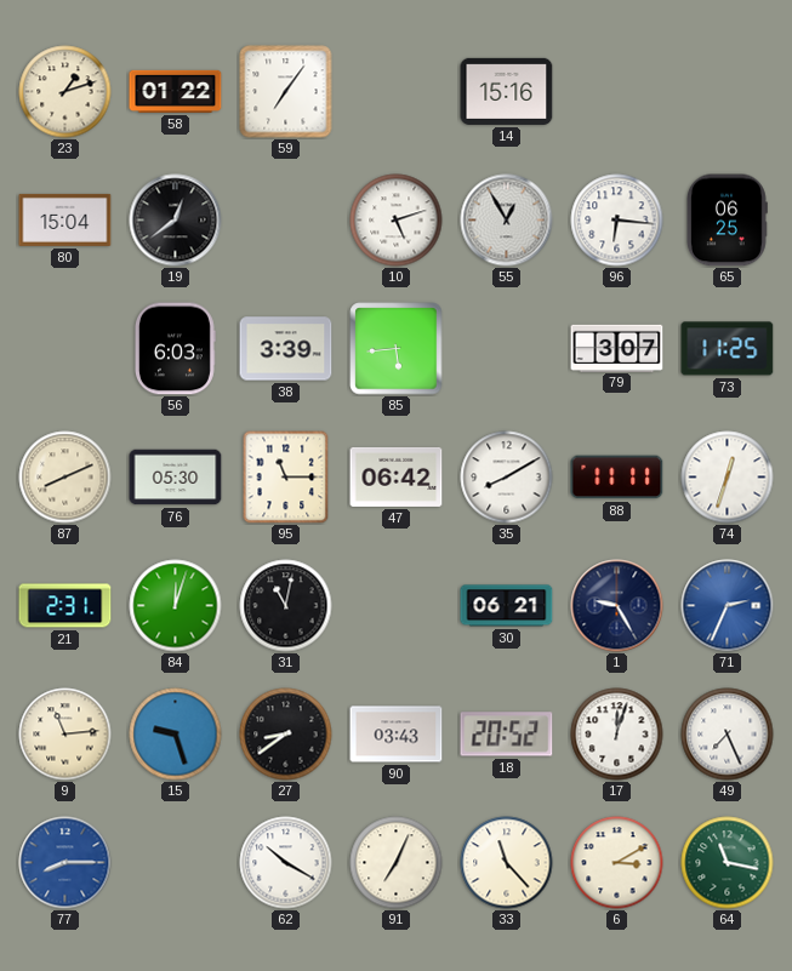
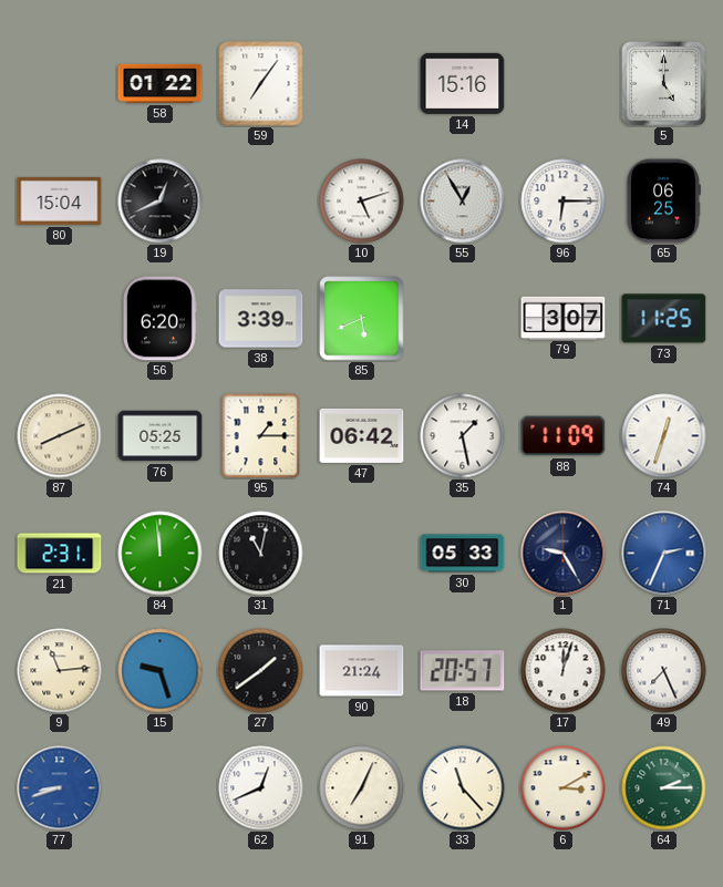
23: 1:12 -> none
5: none -> 5:00
19: 12:39 -> 12:41
96: 6:16 -> 6:15
56: 6:03 -> 6:20
85: 5:44 -> 5:41
76: 05:30 -> 05:25
95: 11:15 -> 1:15
35: 8:10 -> 1:28
88: 11:11 -> 11:09
84: 12:03 -> 11:59
30: 06:21 -> 05:33
27: 8:39 -> 1:39
90: 03:43 -> 21:24
18: 20:52 -> 20:57
77: 8:15 -> 8:42
62: 10:20 -> 12:41
64: 11:17 -> 2:15
